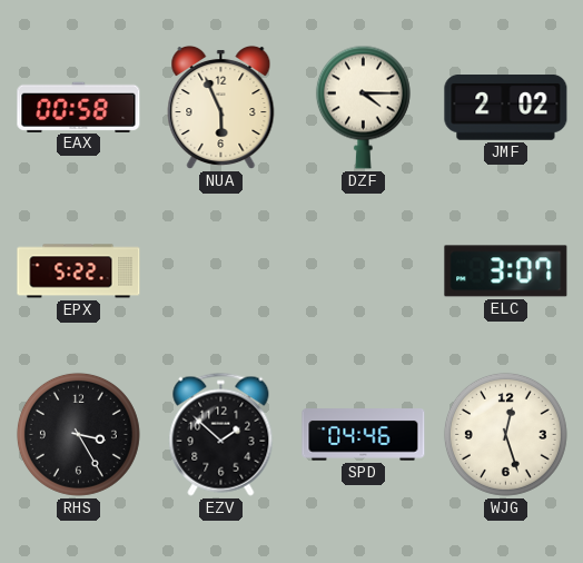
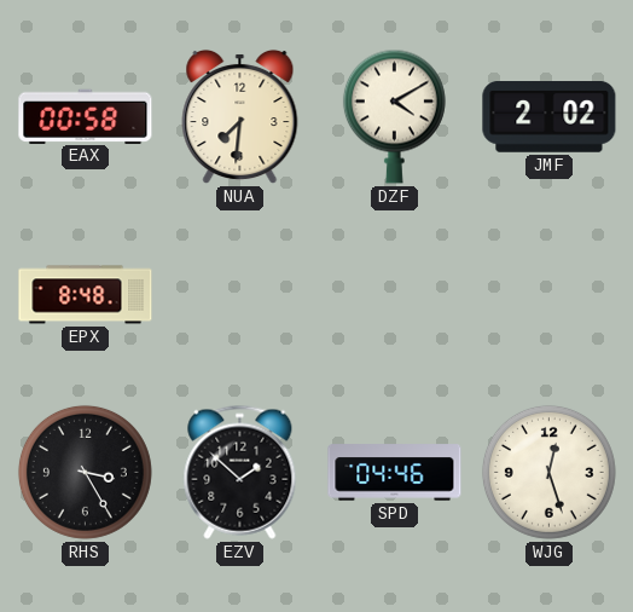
NUA: 5:56 -> 7:31
DZF: 4:15 -> 4:10
EPX: 5:22 -> 8:48
ELC: 3:07 -> none
